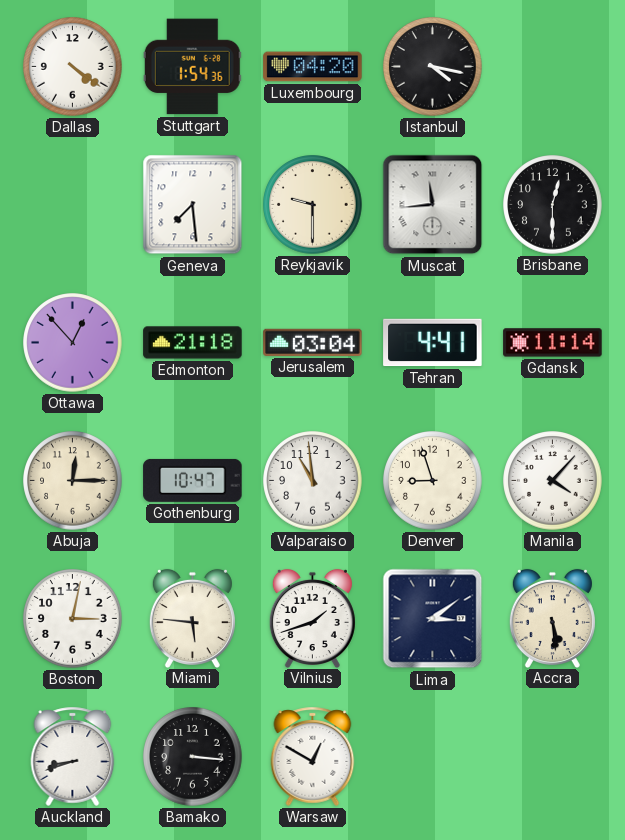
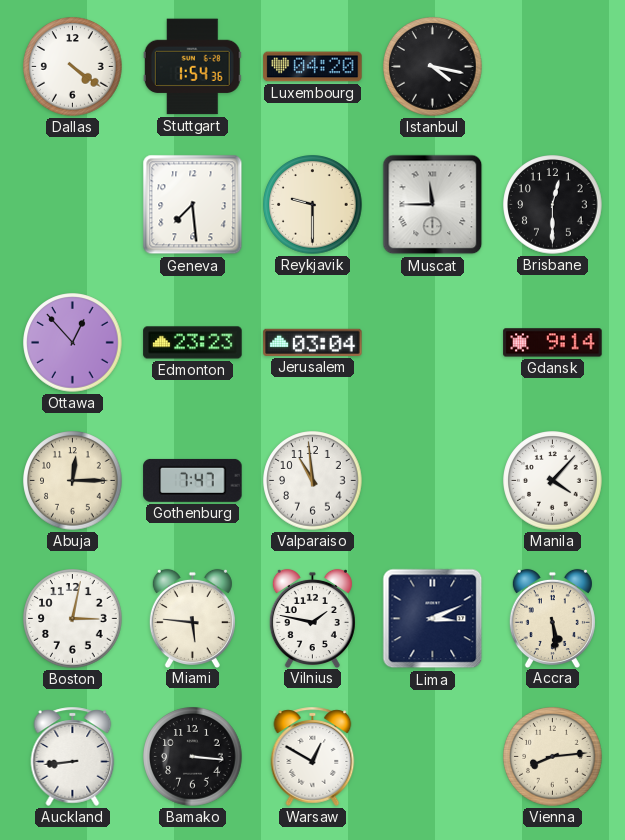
Muscat: 11:44 -> 11:45
Edmonton: 21:18 -> 23:23
Tehran: 4:41 -> none
Gdansk: 11:14 -> 9:14
Gothenburg: 10:47 -> 7:47
Denver: 8:57 -> none
Vilnius: 1:42 -> 1:47
Lima: 3:09 -> 3:11
Auckland: 8:42 -> 8:44
Vienna: none -> 8:14
